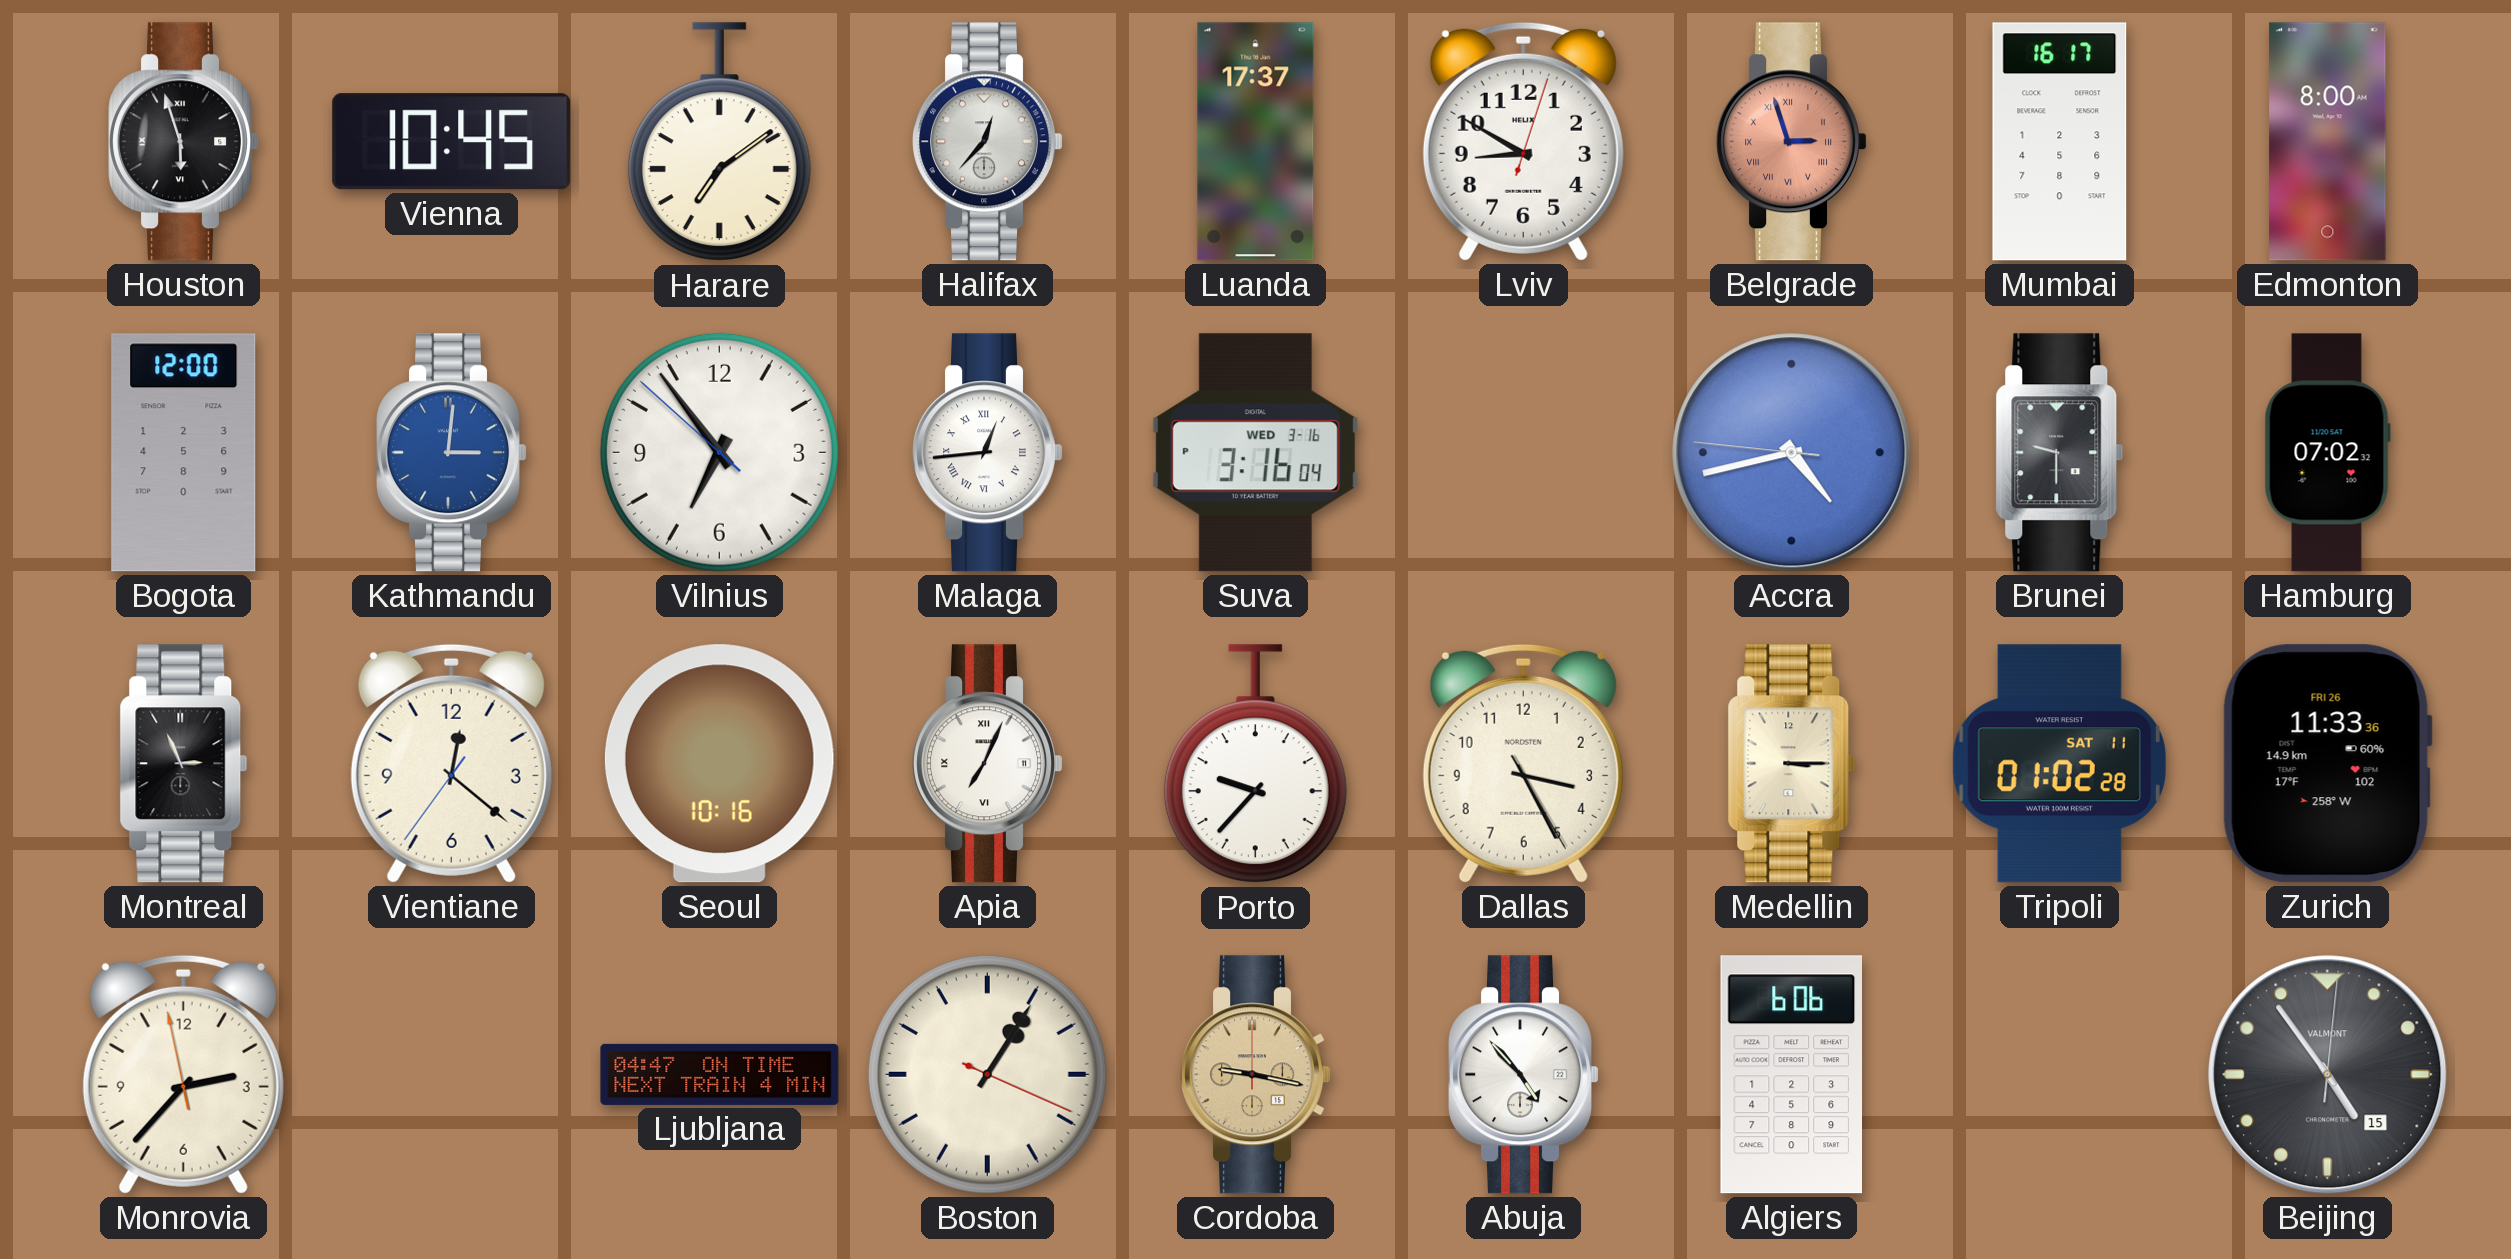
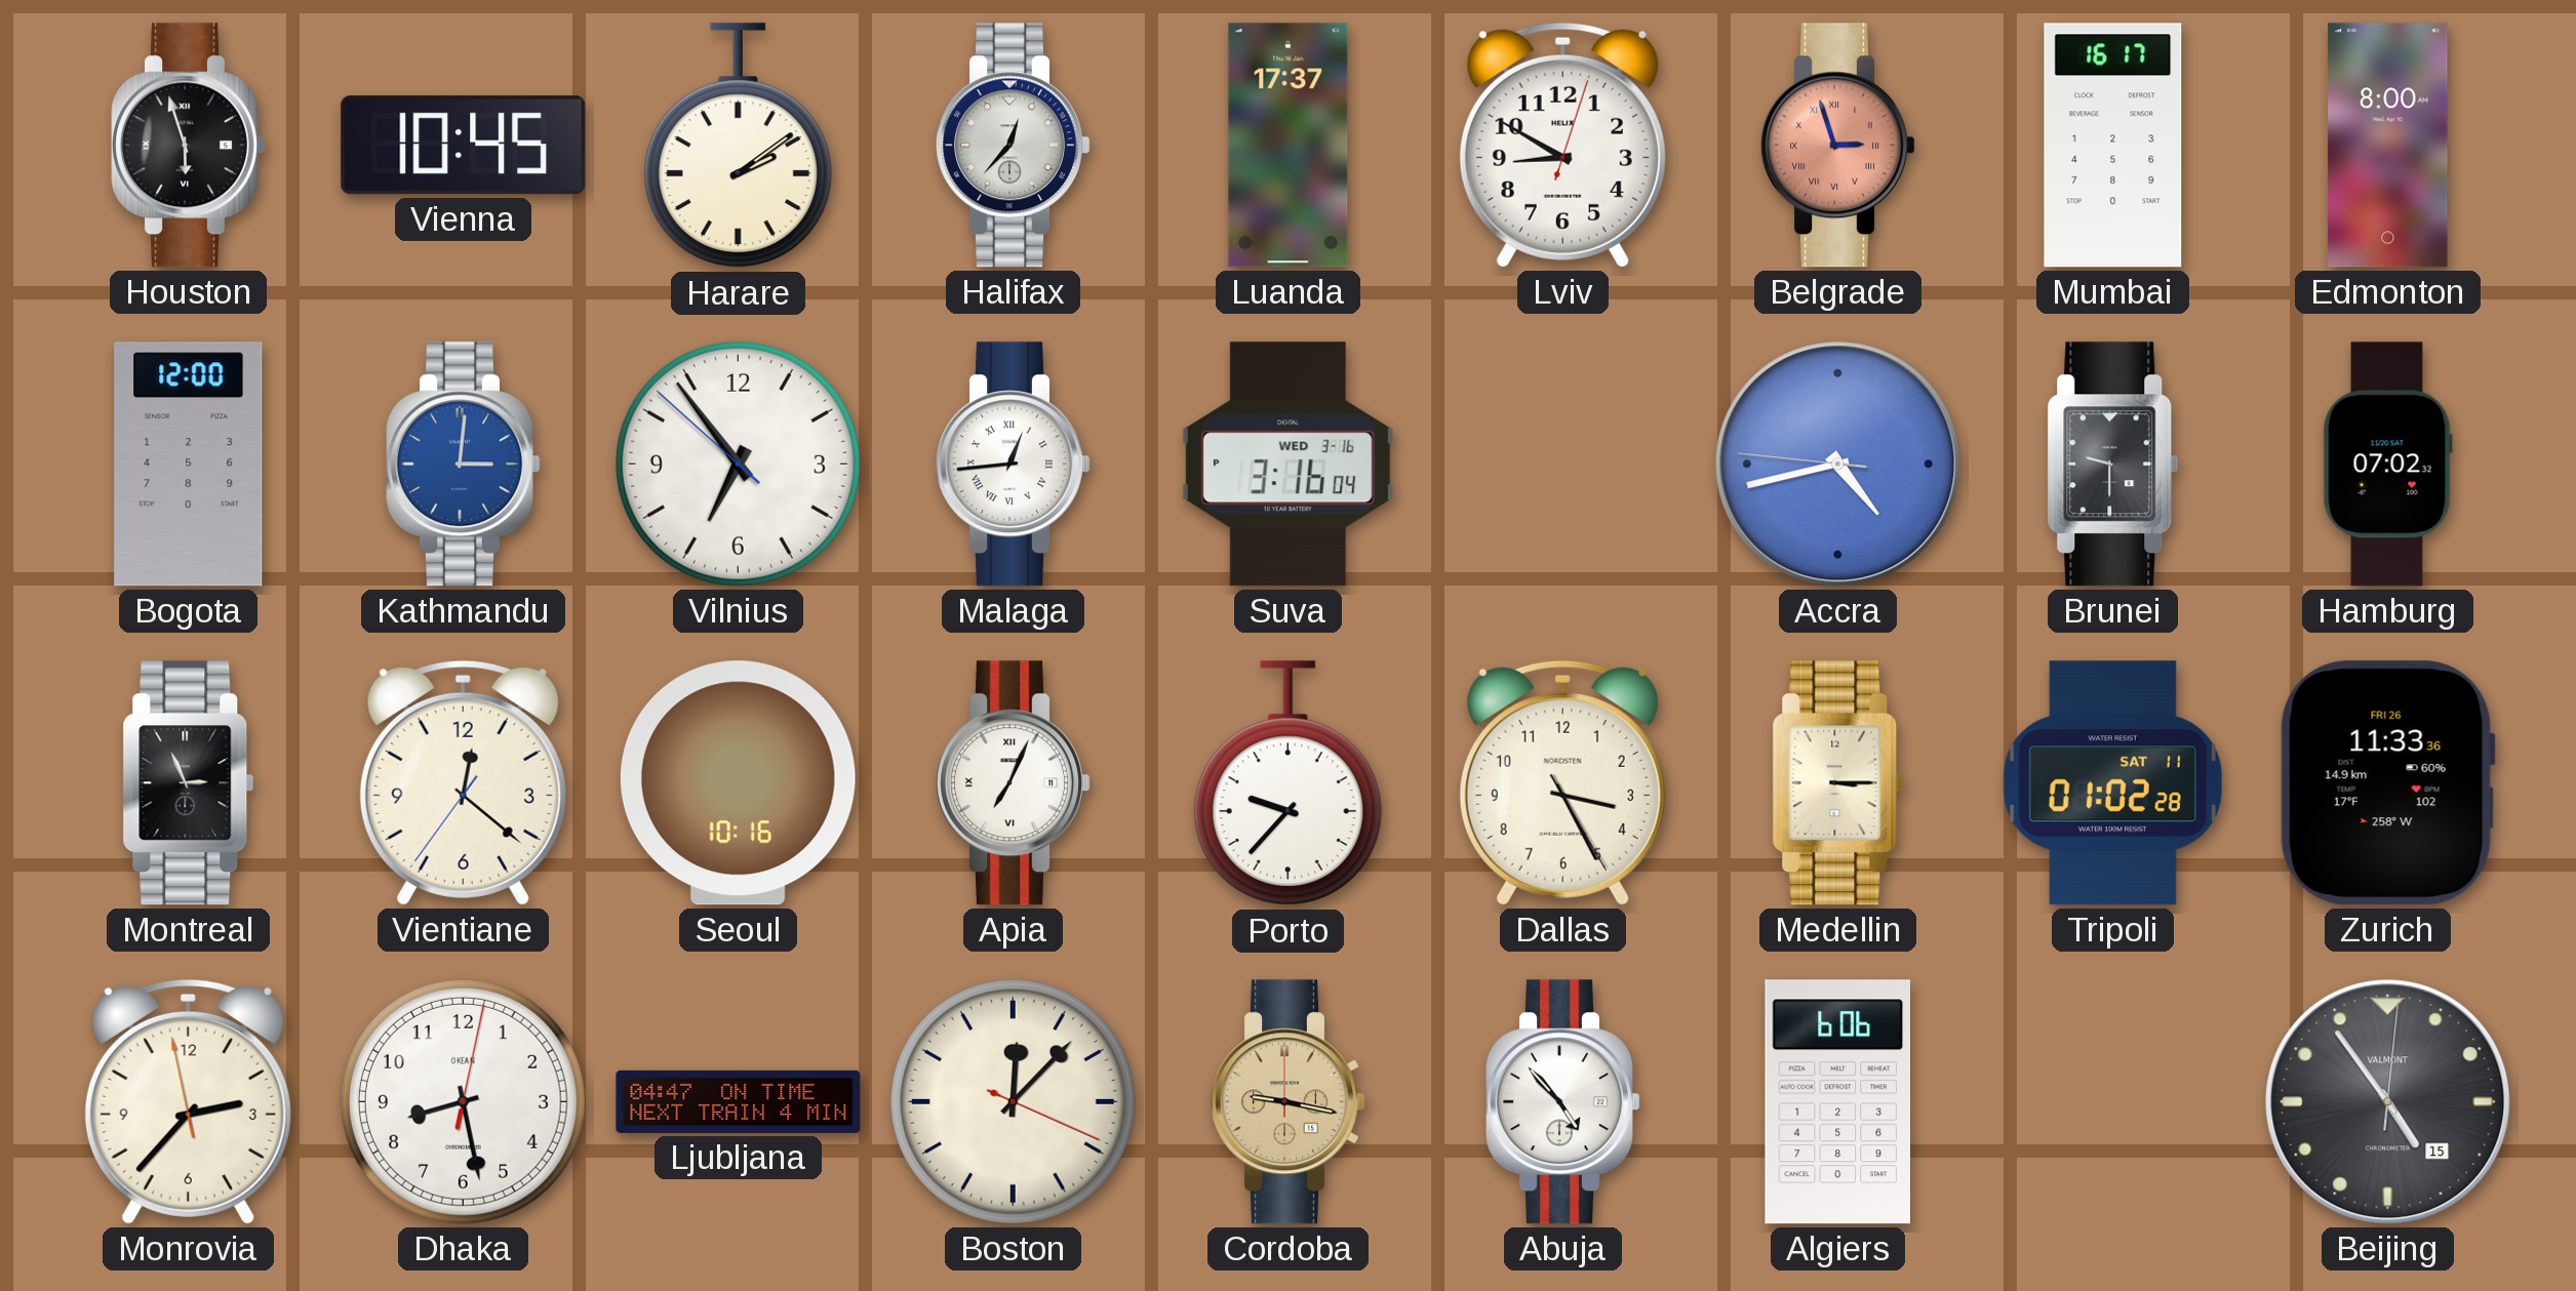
Harare: 7:09 -> 2:09
Dhaka: none -> 8:28
Boston: 1:05 -> 12:07
